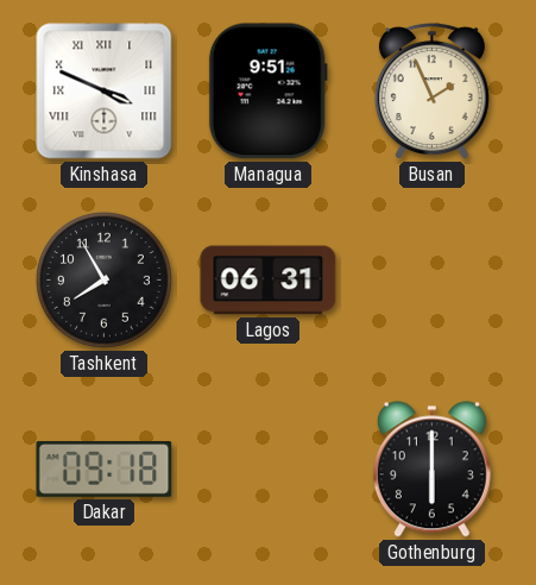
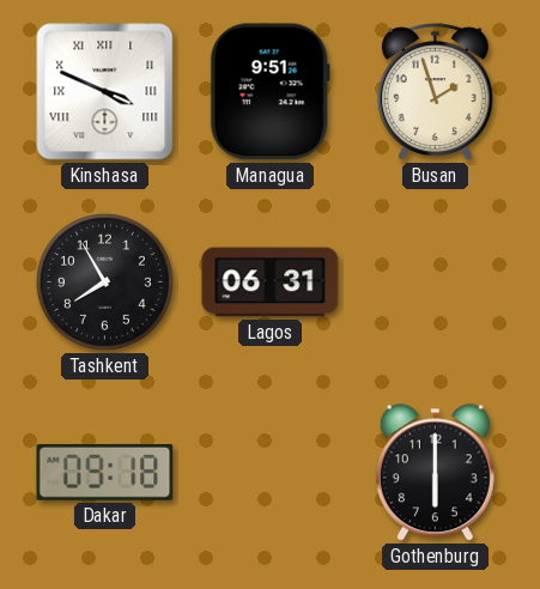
Busan: 1:56 -> 1:57
